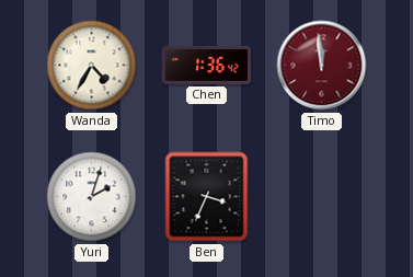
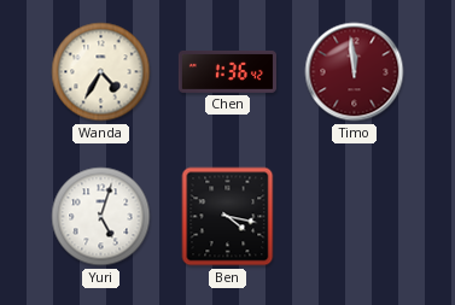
Yuri: 2:03 -> 5:03
Ben: 3:34 -> 4:17
